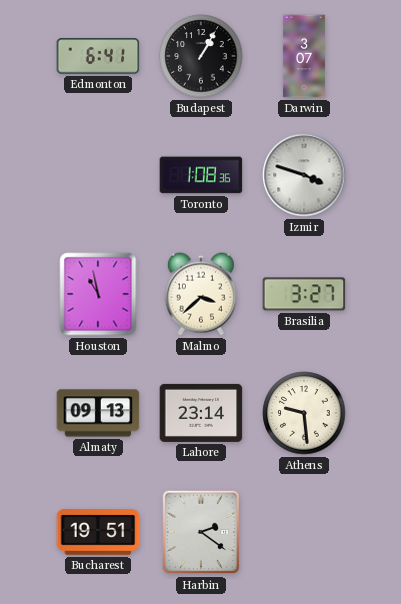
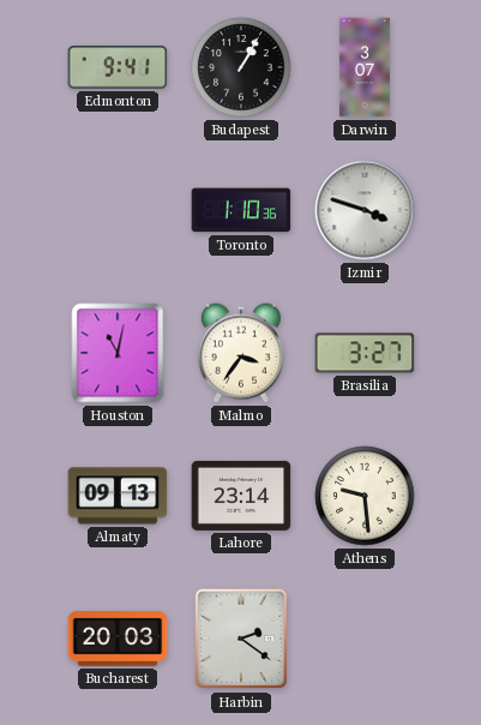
Edmonton: 6:41 -> 9:41
Toronto: 1:08 -> 1:10
Houston: 10:58 -> 11:02
Malmo: 3:38 -> 3:36
Bucharest: 19:51 -> 20:03
